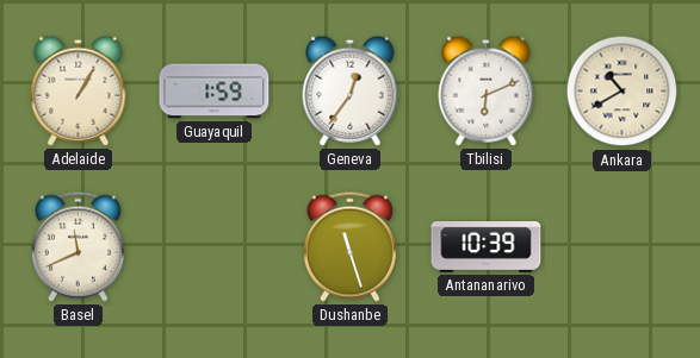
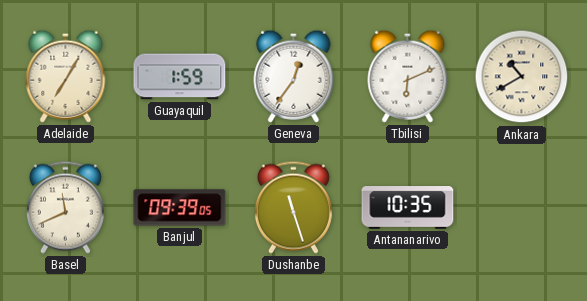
Adelaide: 1:05 -> 7:05
Banjul: none -> 09:39
Antananarivo: 10:39 -> 10:35
